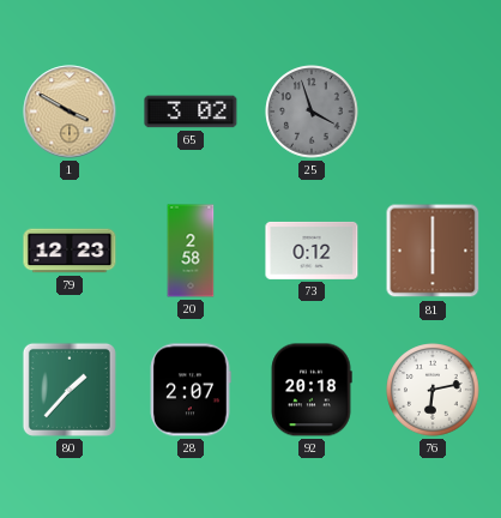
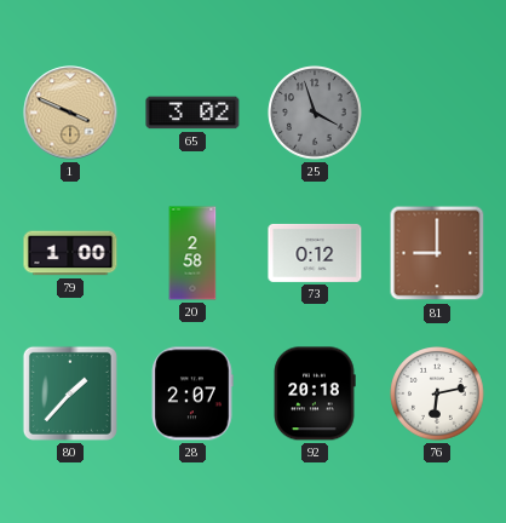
1: 3:50 -> 3:49
79: 12:23 -> 1:00
81: 6:00 -> 9:00
